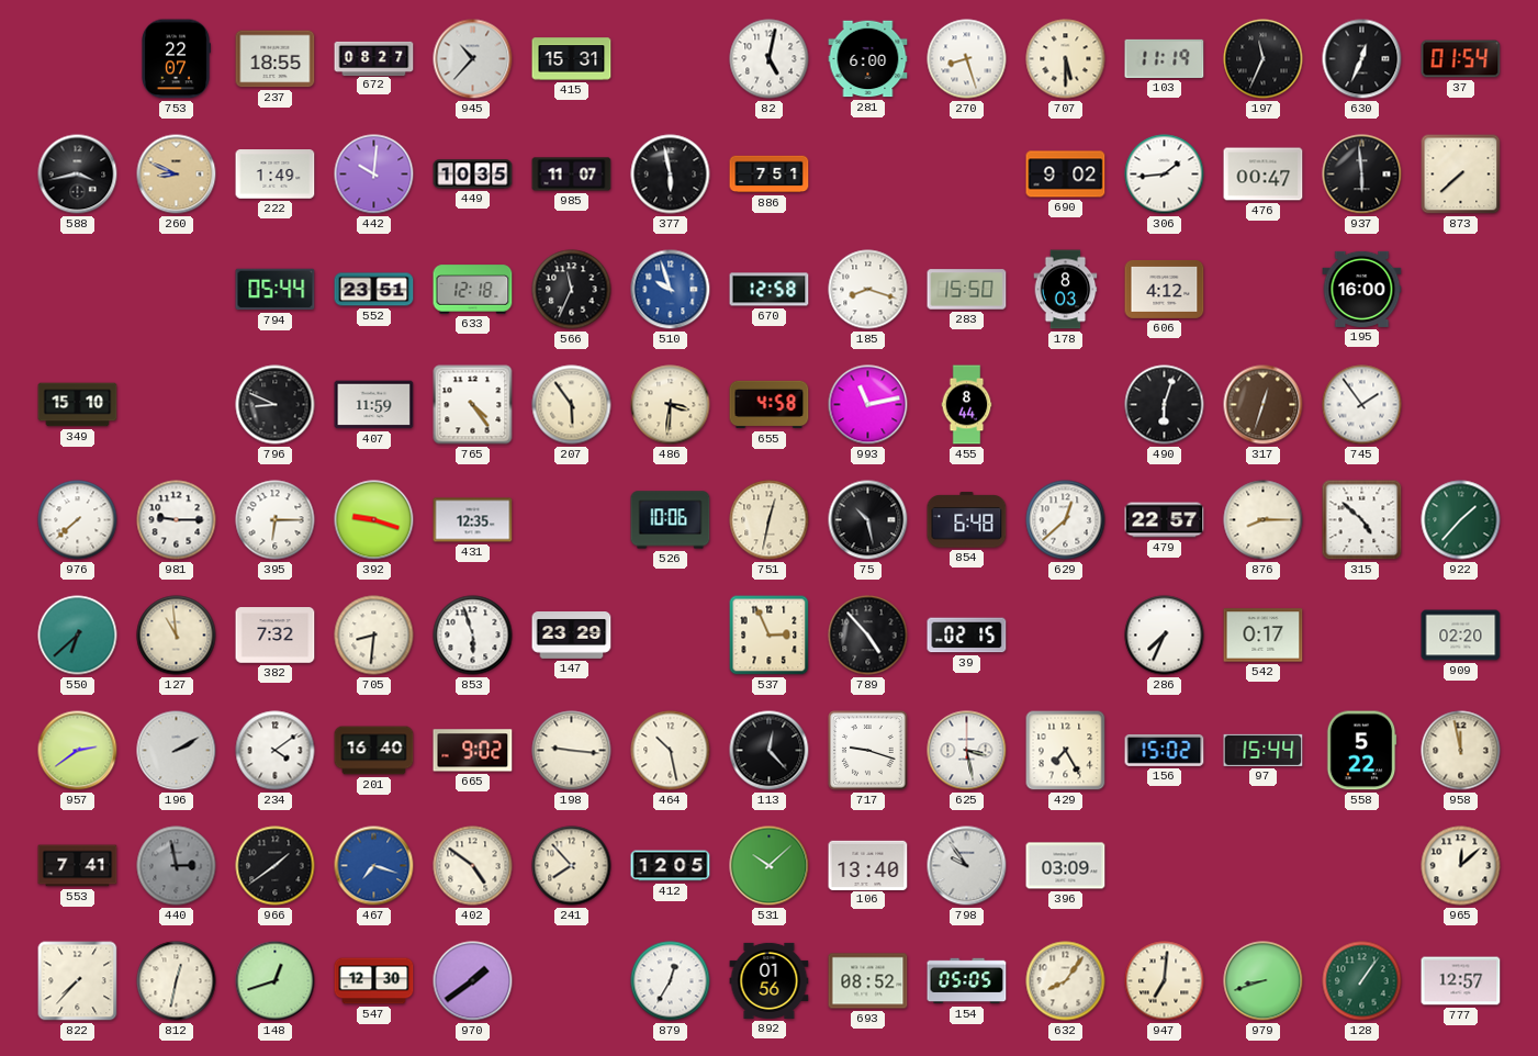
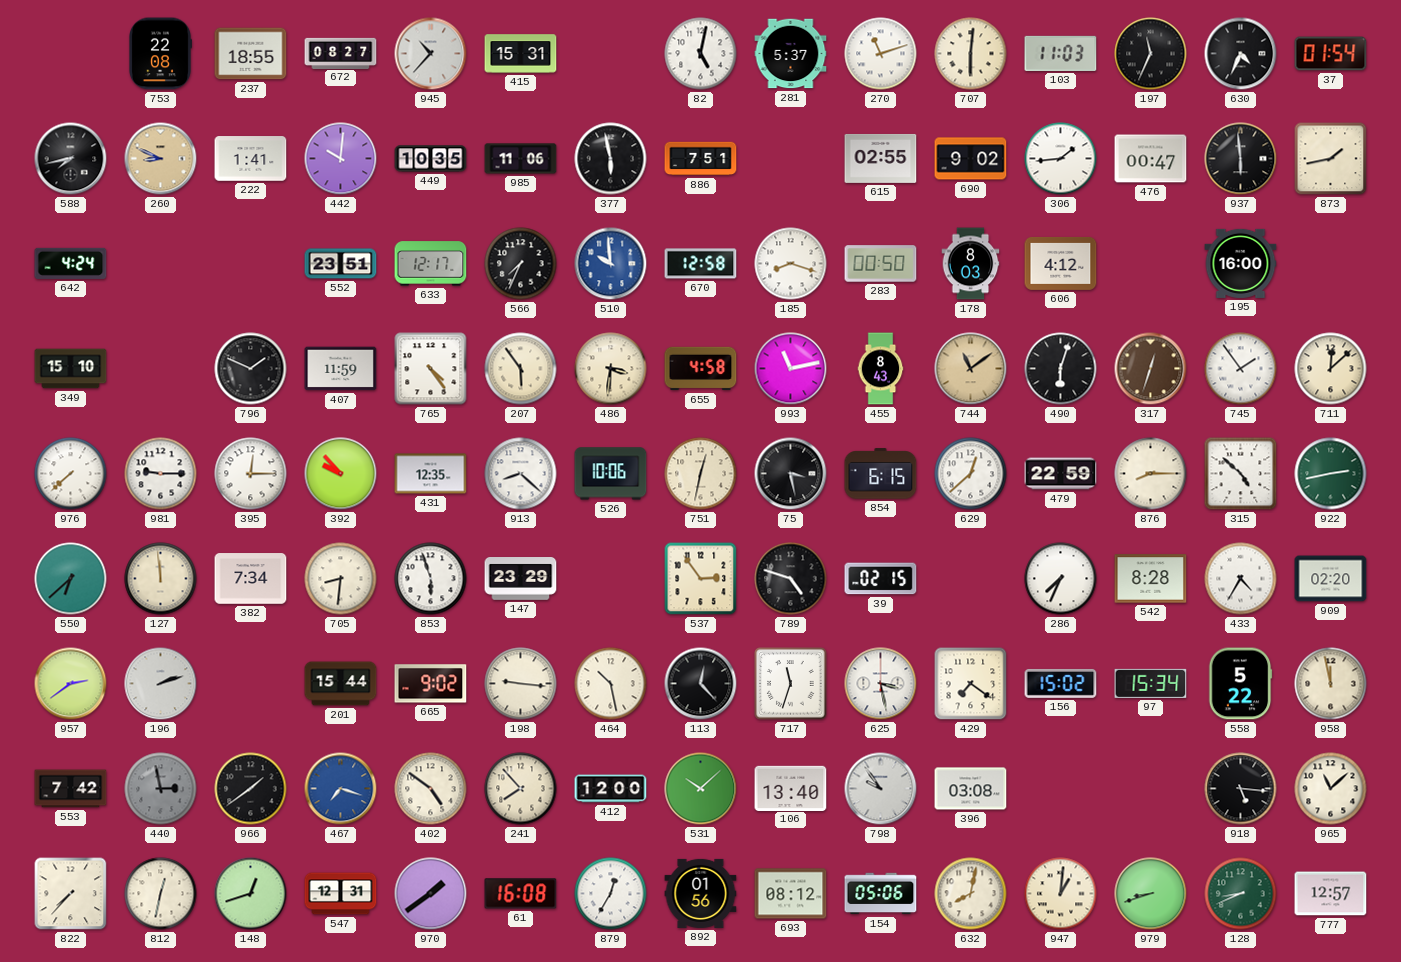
753: 22:07 -> 22:08
281: 6:00 -> 5:37
270: 8:27 -> 11:12
707: 5:30 -> 6:01
103: 11:19 -> 11:03
630: 12:34 -> 4:34
588: 3:43 -> 7:43
222: 1:49 -> 1:41
985: 11:07 -> 11:06
615: none -> 02:55
873: 7:38 -> 1:43
642: none -> 4:24
794: 05:44 -> none
633: 12:18 -> 12:17
566: 11:34 -> 7:34
510: 9:57 -> 9:59
283: 15:50 -> 00:50
796: 8:49 -> 1:49
455: 8:44 -> 8:43
744: none -> 11:09
711: none -> 12:08
395: 6:15 -> 12:15
392: 9:18 -> 9:53
913: none -> 8:22
75: 10:28 -> 3:28
854: 6:48 -> 6:15
479: 22:57 -> 22:59
922: 1:37 -> 2:43
127: 10:59 -> 11:59
382: 7:32 -> 7:34
537: 2:56 -> 2:54
789: 4:53 -> 4:48
542: 0:17 -> 8:28
433: none -> 4:35
196: 2:10 -> 2:12
234: 4:09 -> none
201: 16:40 -> 15:44
717: 9:18 -> 11:33
429: 7:25 -> 7:21
97: 15:44 -> 15:34
553: 7:41 -> 7:42
412: 12:05 -> 12:00
396: 03:09 -> 03:08
918: none -> 5:16
965: 12:08 -> 11:08
547: 12:30 -> 12:31
61: none -> 16:08
693: 08:52 -> 08:12
154: 05:05 -> 05:06
632: 8:06 -> 8:02
947: 7:01 -> 1:01
128: 1:06 -> 8:41
